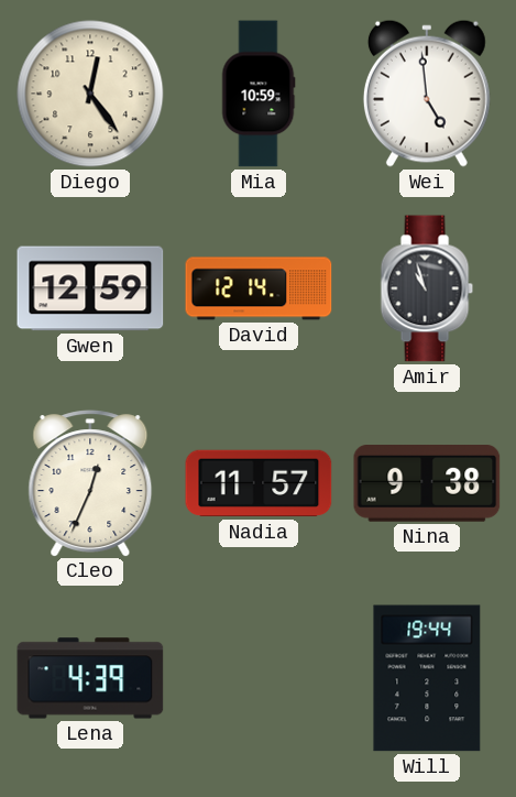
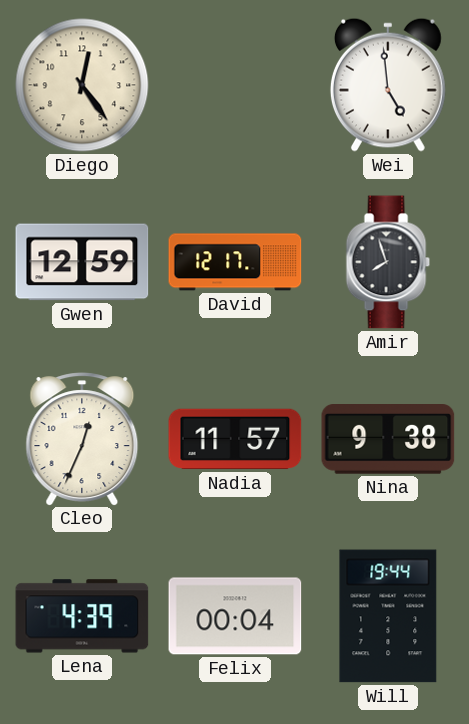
Mia: 10:59 -> none
David: 12:14 -> 12:17
Amir: 10:57 -> 7:57
Felix: none -> 00:04
